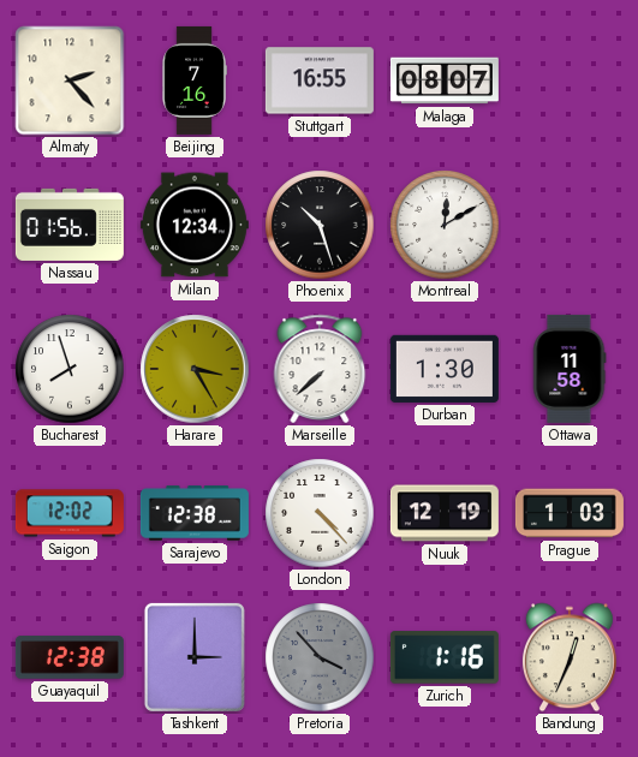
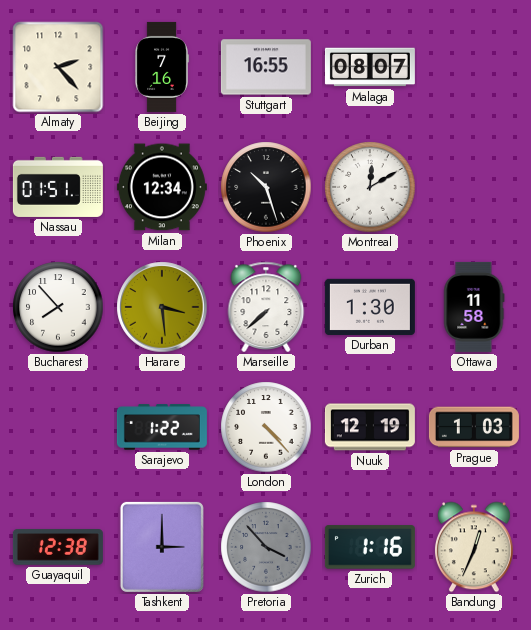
Nassau: 01:56 -> 01:51
Bucharest: 7:57 -> 7:53
Harare: 3:25 -> 3:29
Saigon: 12:02 -> none
Sarajevo: 12:38 -> 1:22
